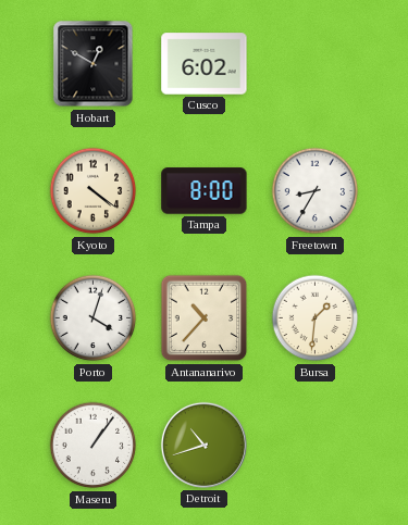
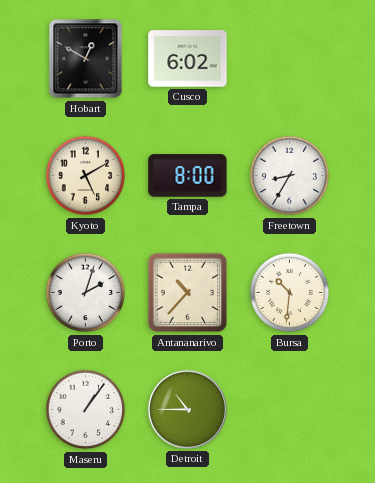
Kyoto: 4:21 -> 5:10
Porto: 4:03 -> 2:03
Bursa: 1:31 -> 10:31
Detroit: 10:42 -> 10:45
